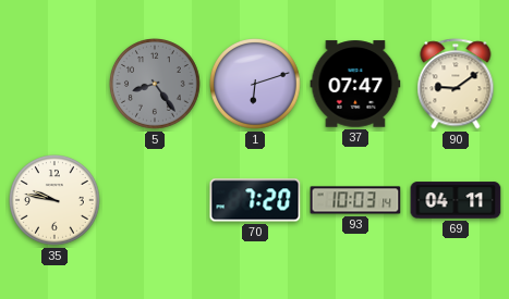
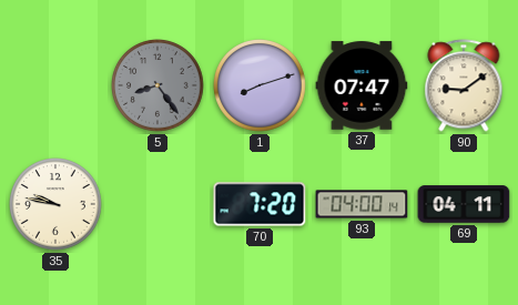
1: 6:12 -> 8:12
93: 10:03 -> 04:00
